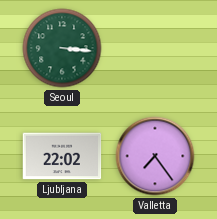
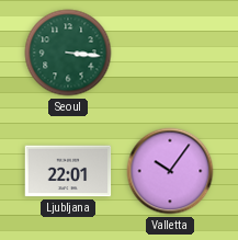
Ljubljana: 22:02 -> 22:01
Valletta: 7:24 -> 10:06
